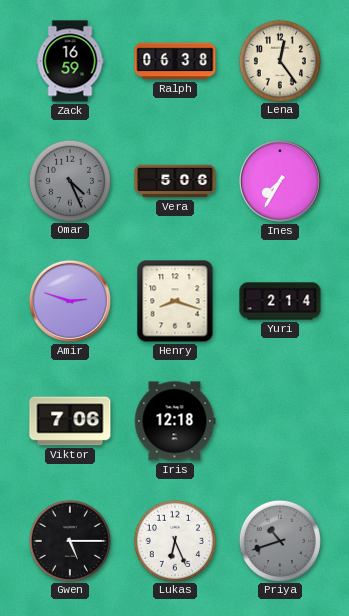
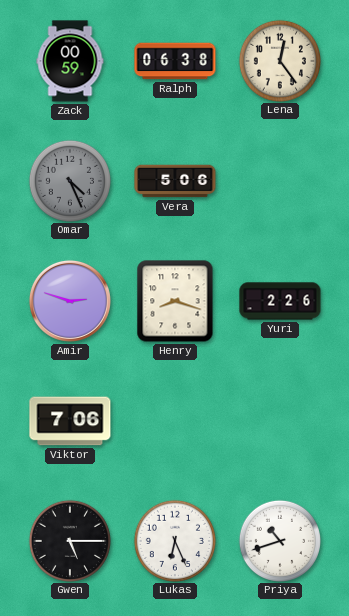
Zack: 16:59 -> 00:59
Ines: 7:35 -> none
Yuri: 2:14 -> 2:26
Iris: 12:18 -> none
Priya dial: grey -> white
